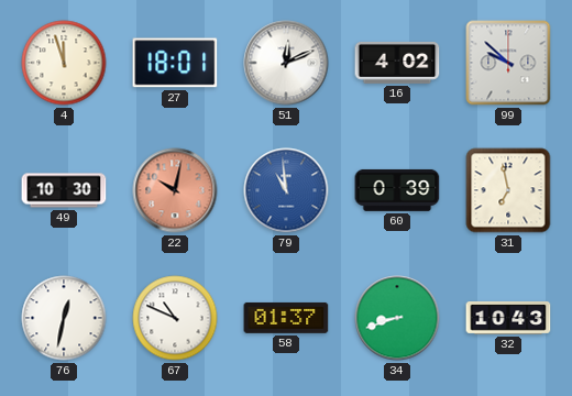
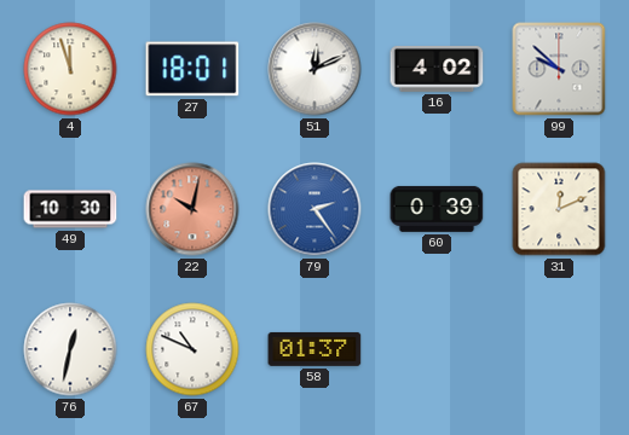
79: 10:59 -> 2:24
31: 6:58 -> 12:11
34: 8:42 -> none
32: 10:43 -> none
